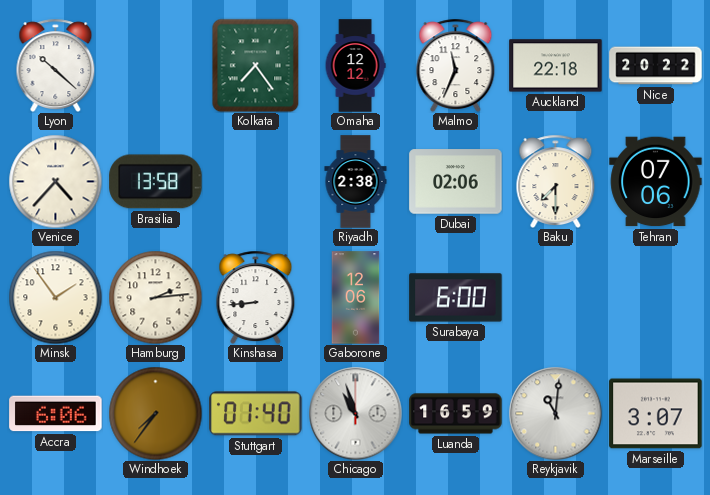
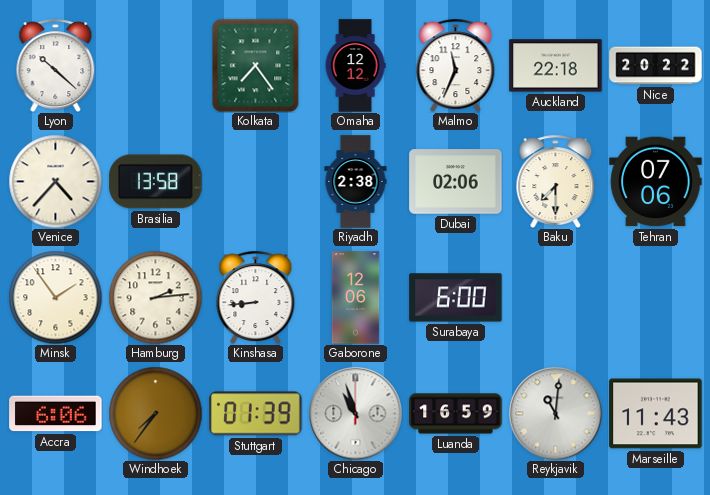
Stuttgart: 01:40 -> 01:39
Marseille: 3:07 -> 11:43
